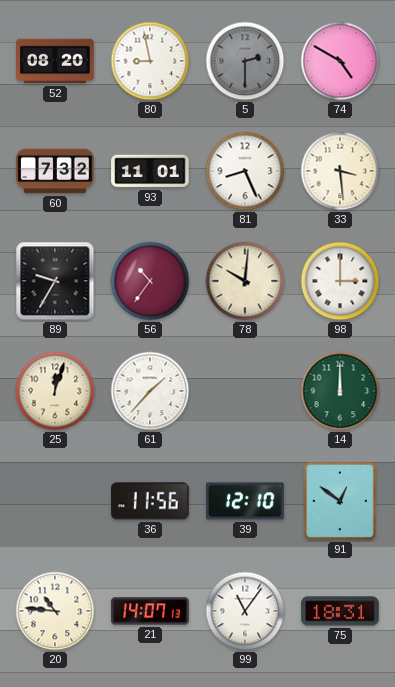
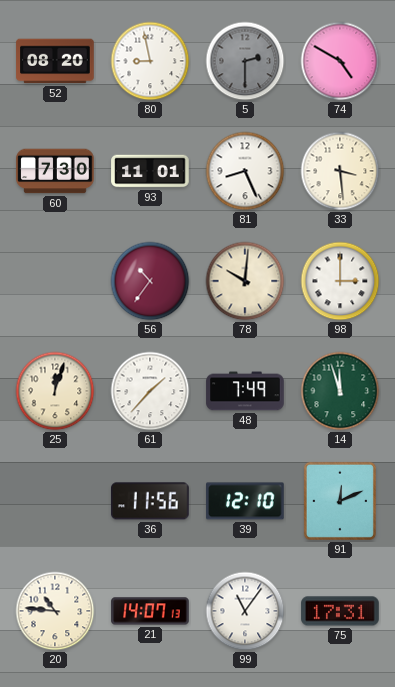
60: 7:32 -> 7:30
89: 9:35 -> none
48: none -> 7:49
14: 12:00 -> 11:57
91: 12:51 -> 12:11
75: 18:31 -> 17:31
